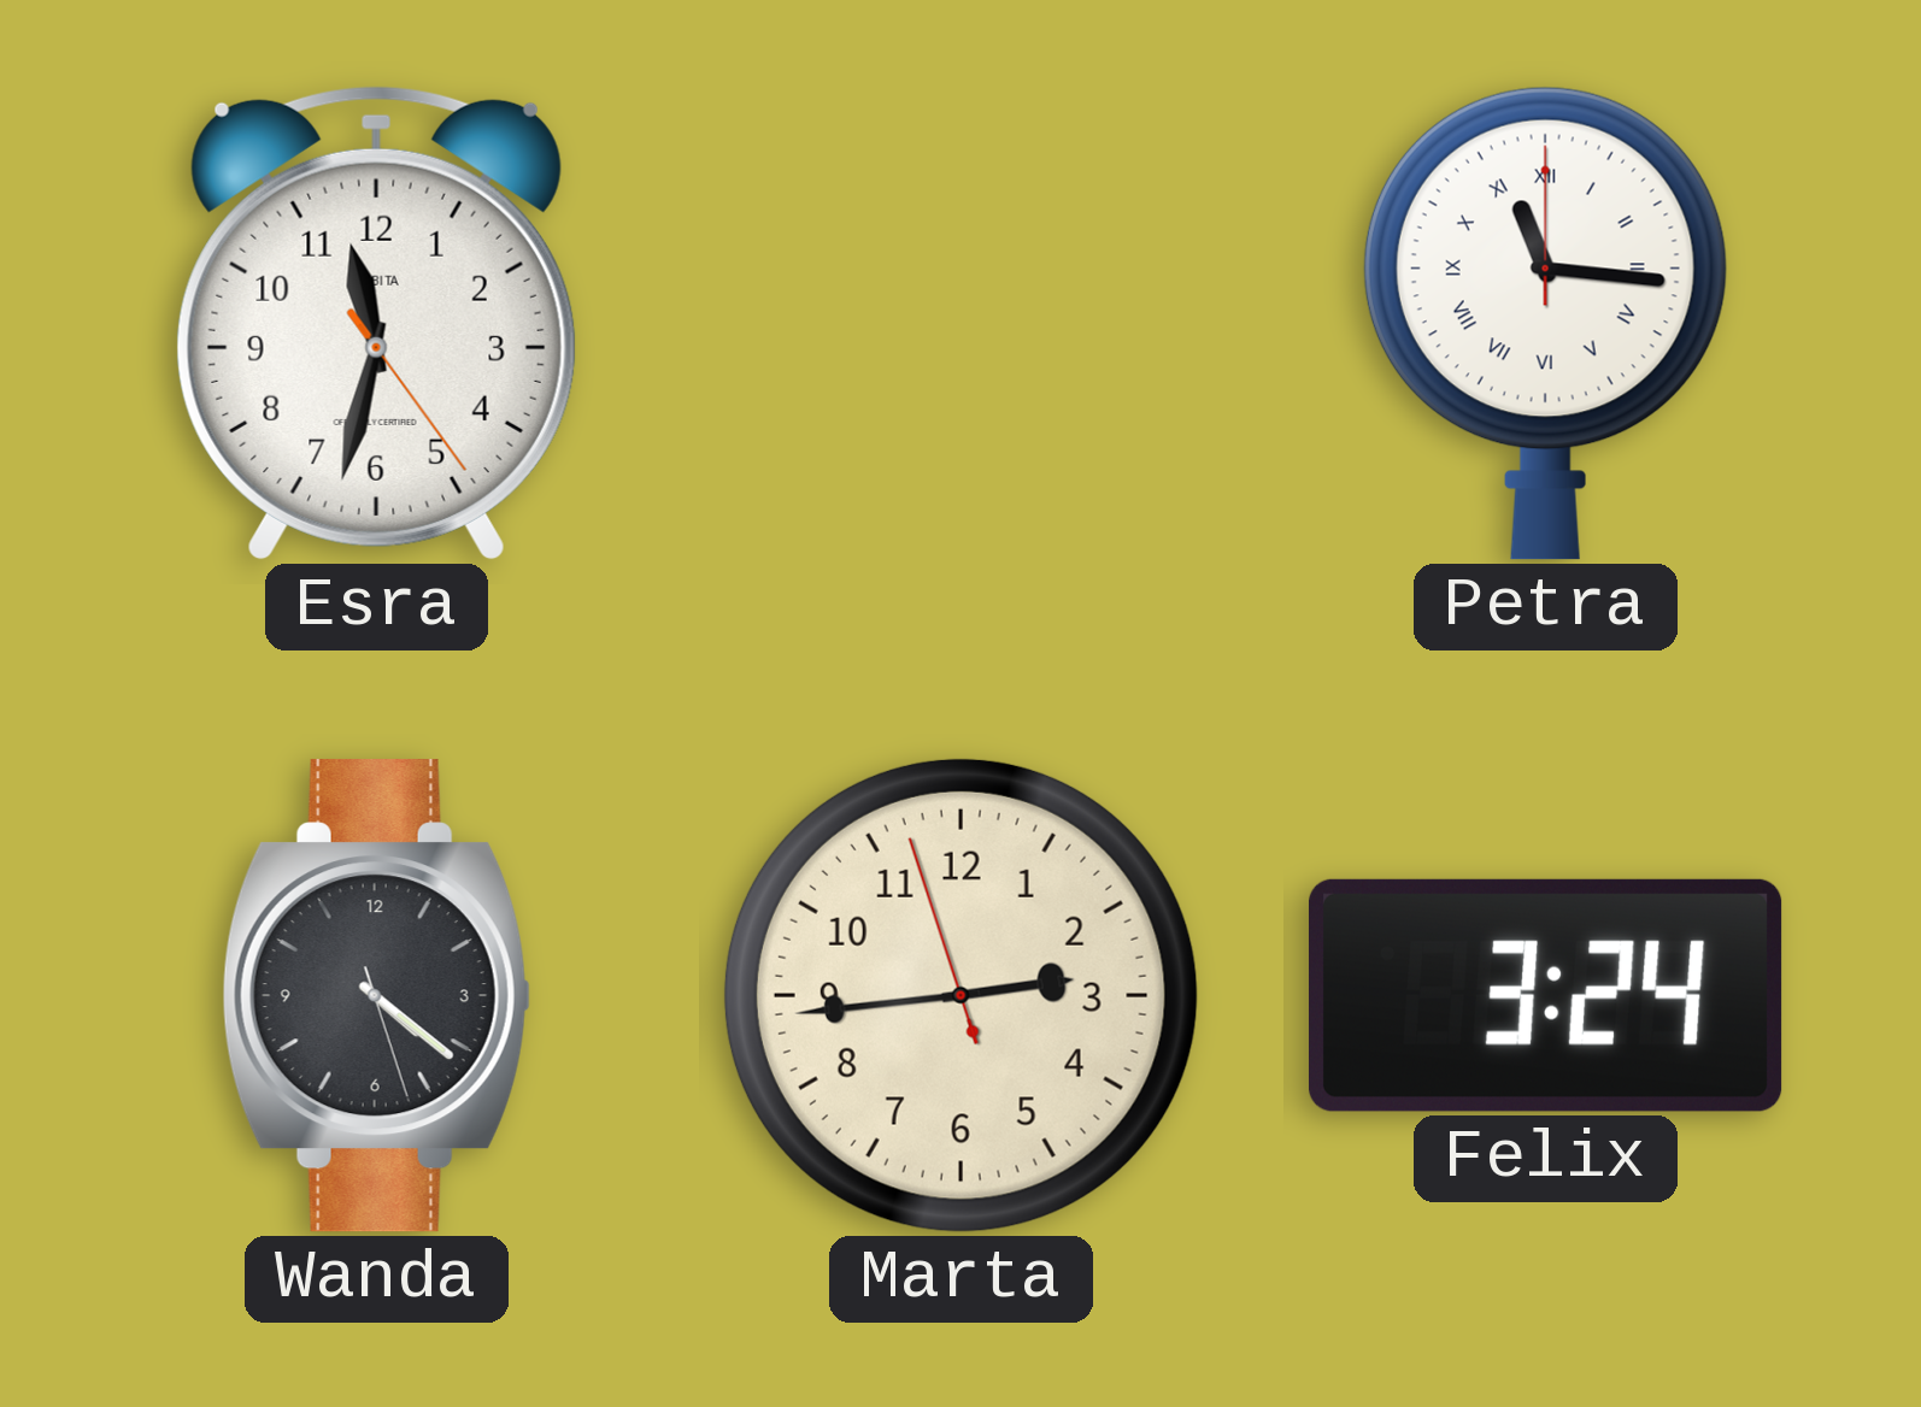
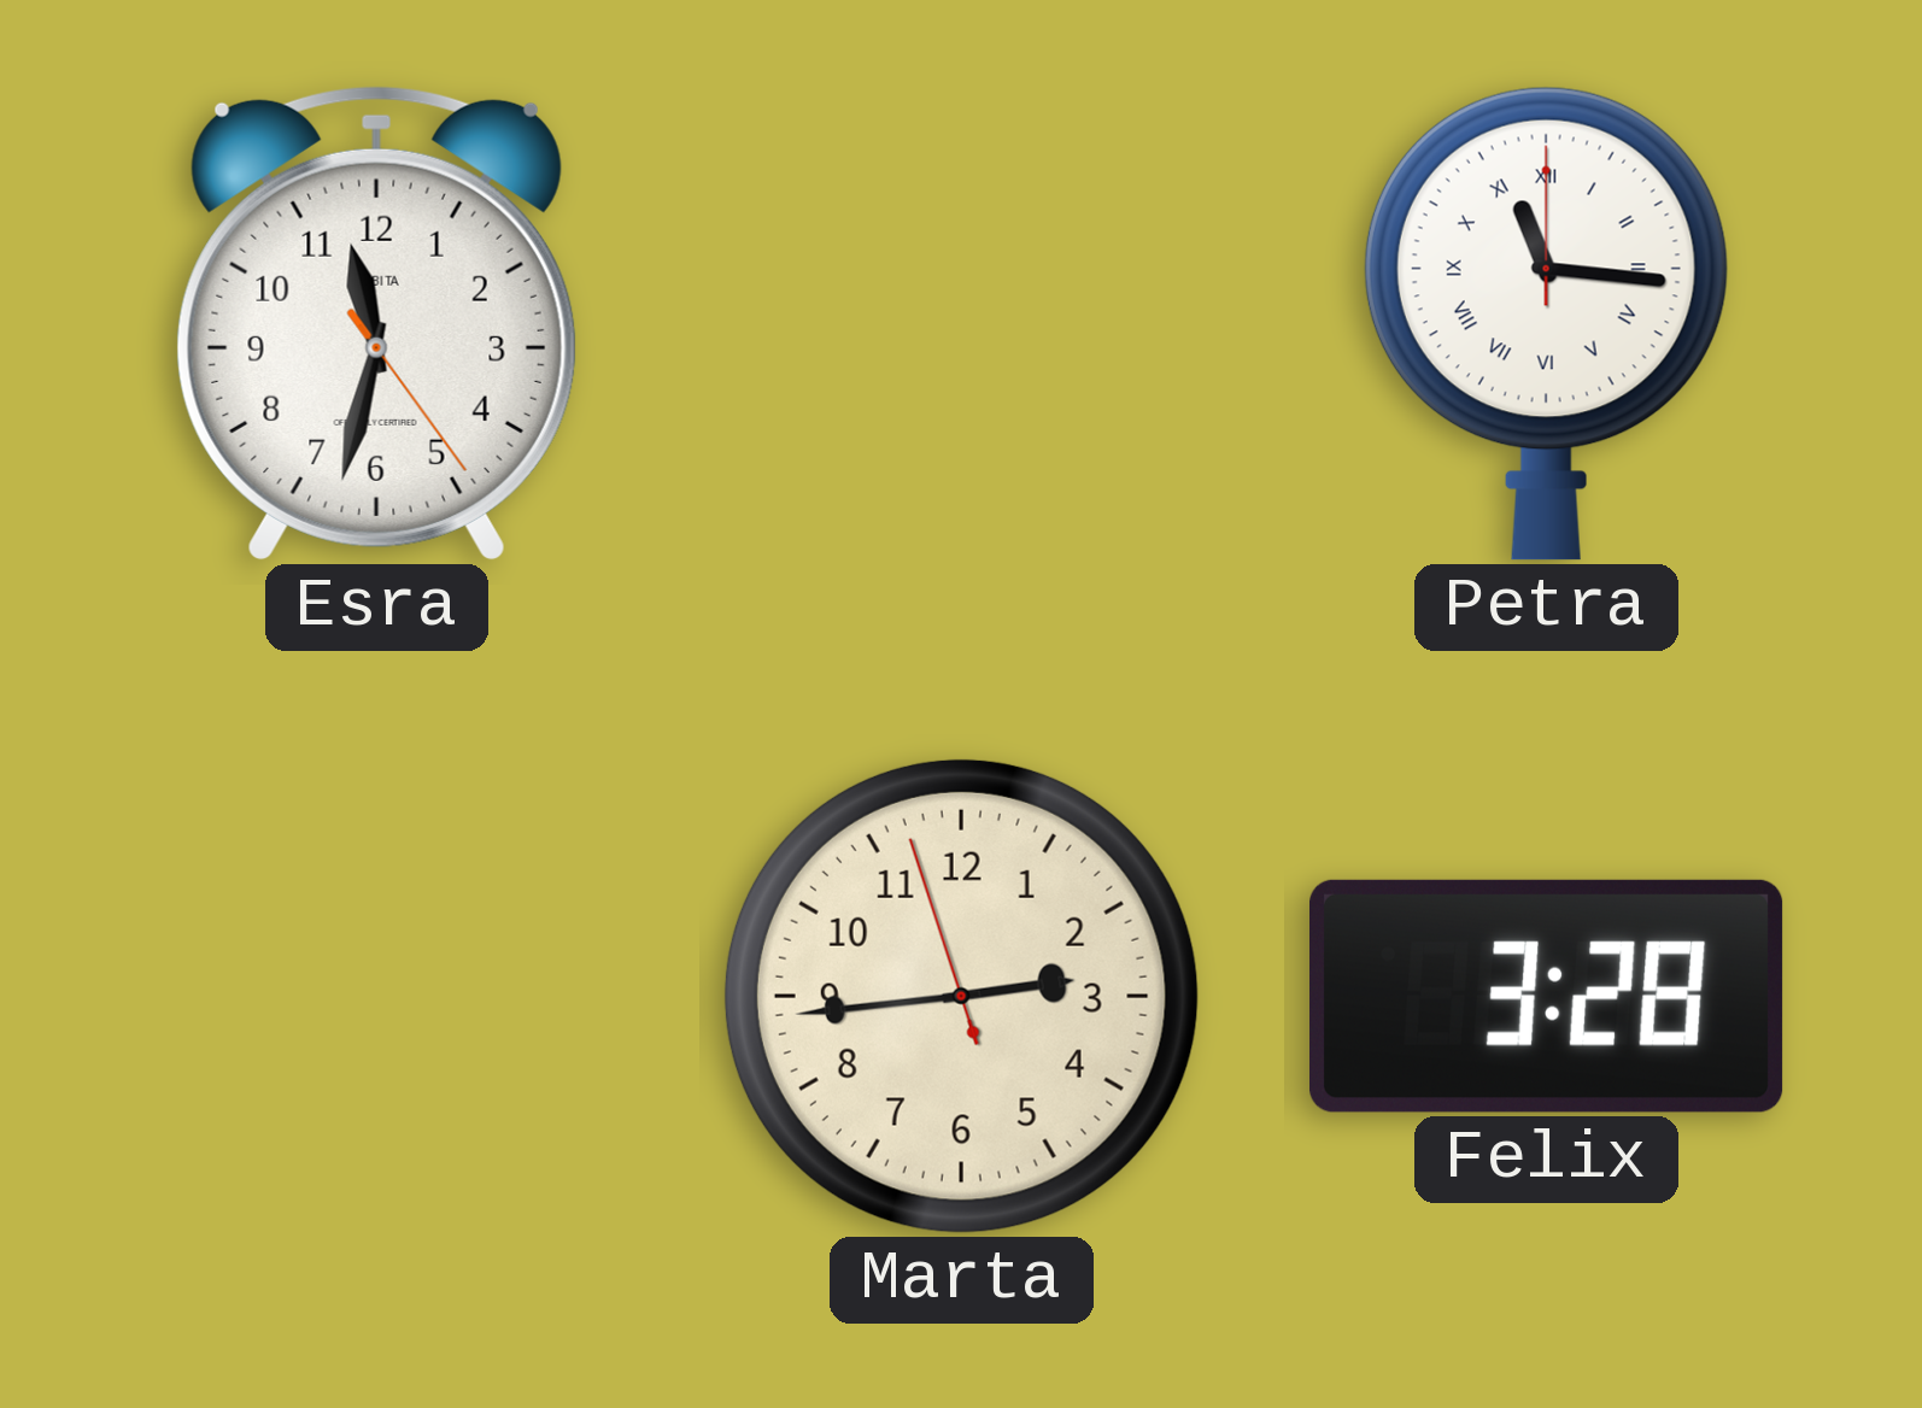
Wanda: 4:21 -> none
Felix: 3:24 -> 3:28
